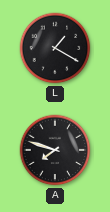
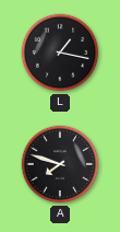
L: 1:20 -> 1:17
